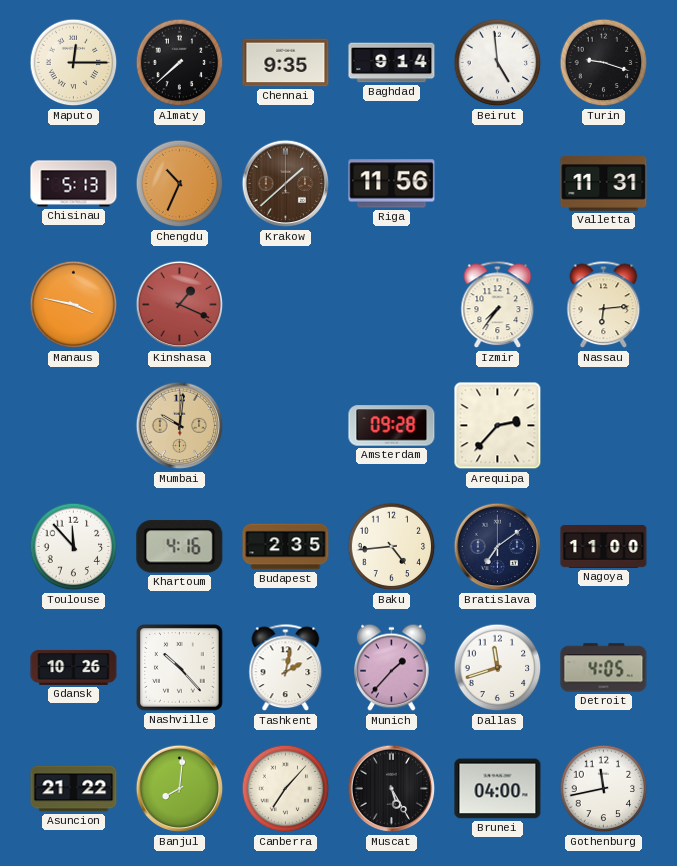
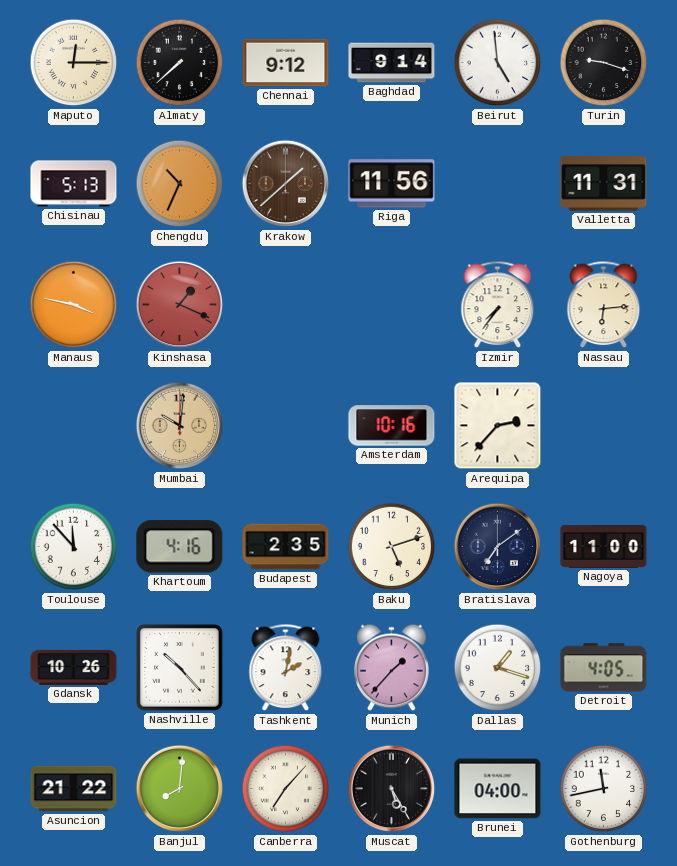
Chennai: 9:35 -> 9:12
Amsterdam: 09:28 -> 10:16
Baku: 4:44 -> 5:12
Dallas: 11:42 -> 1:18
